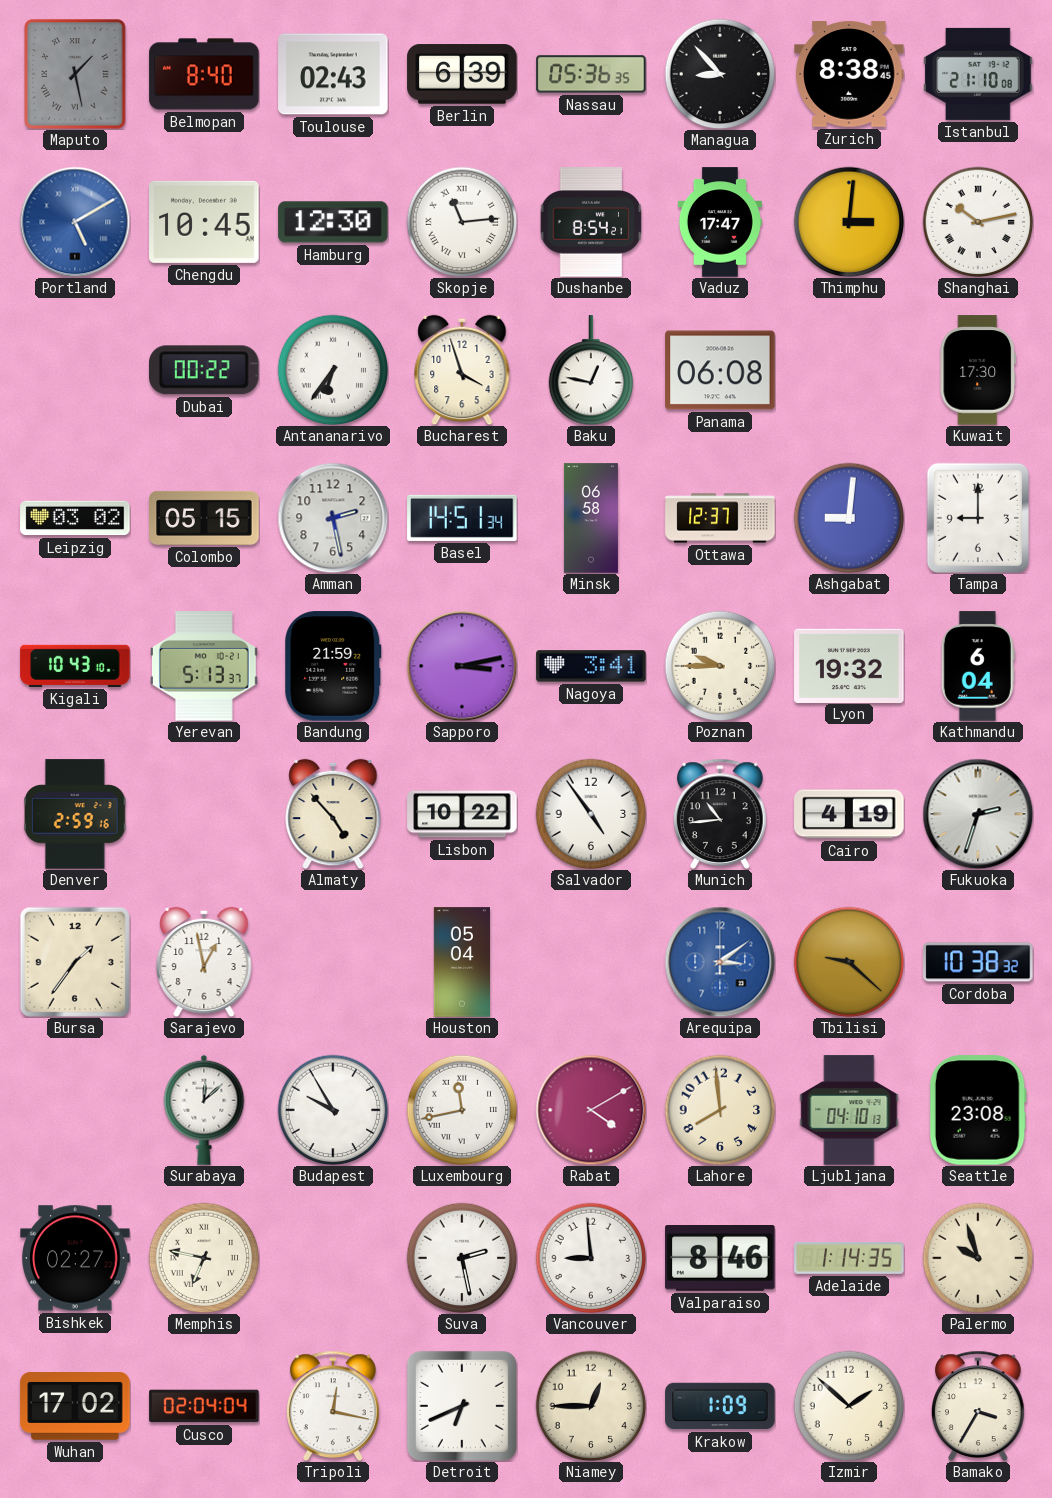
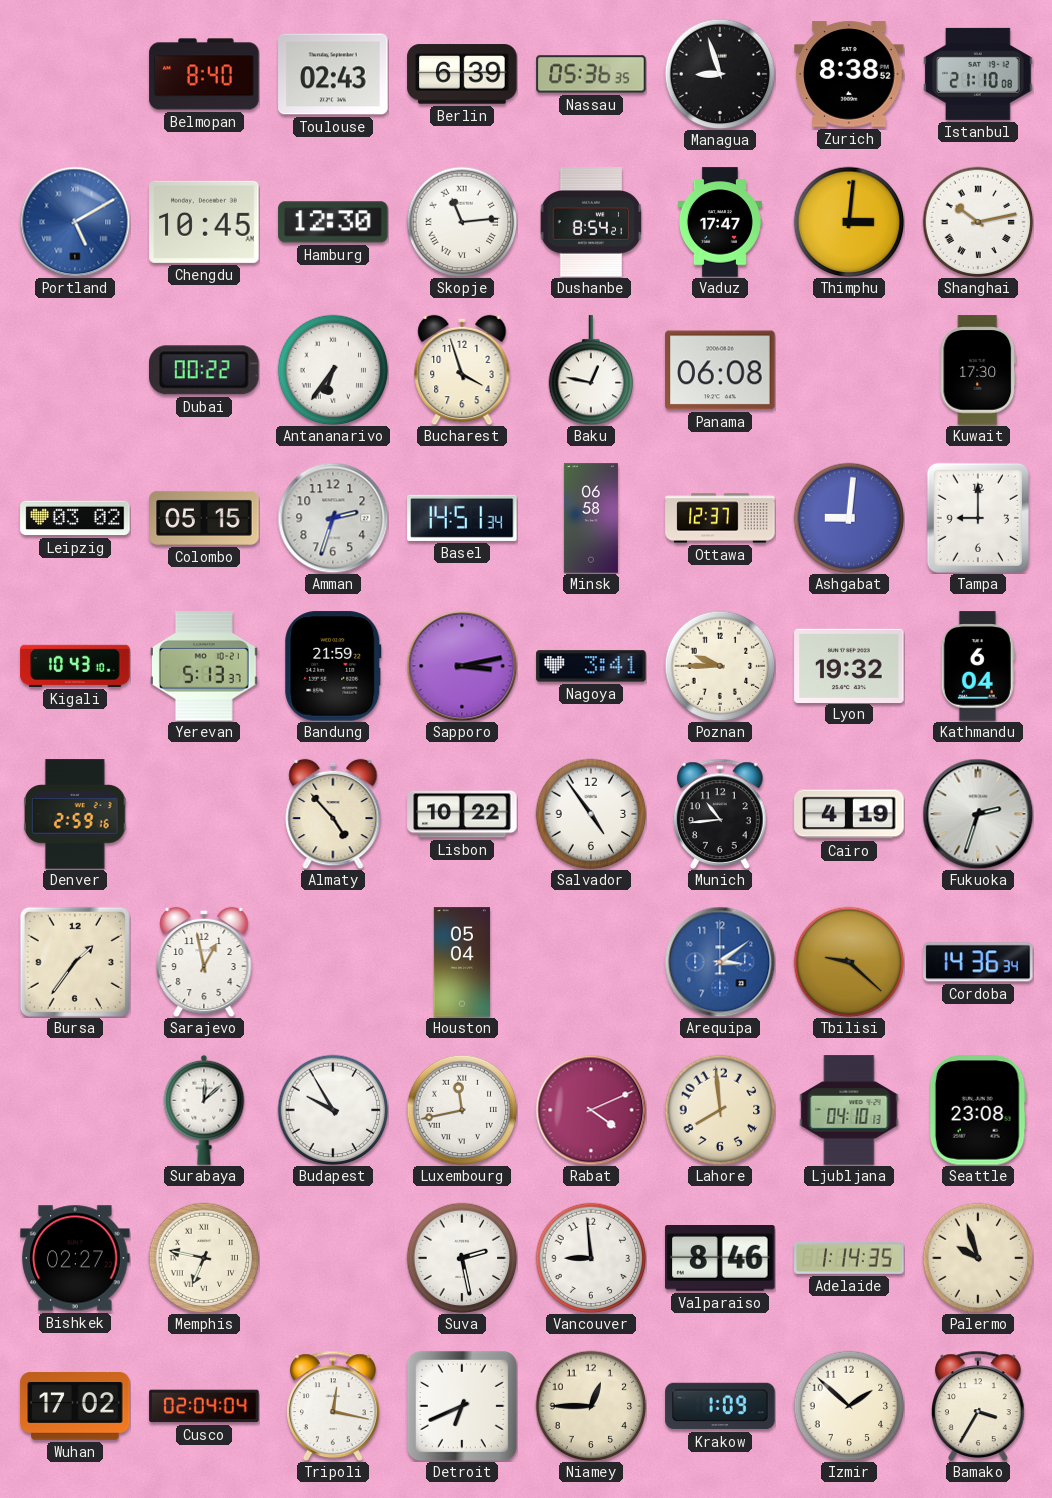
Maputo: 1:28 -> none
Managua: 8:53 -> 8:57
Zurich: 8:38:45 -> 8:38:52
Amman: 2:28 -> 2:33
Cordoba: 10:38 -> 14:36
Rabat: 4:10 -> 4:11
